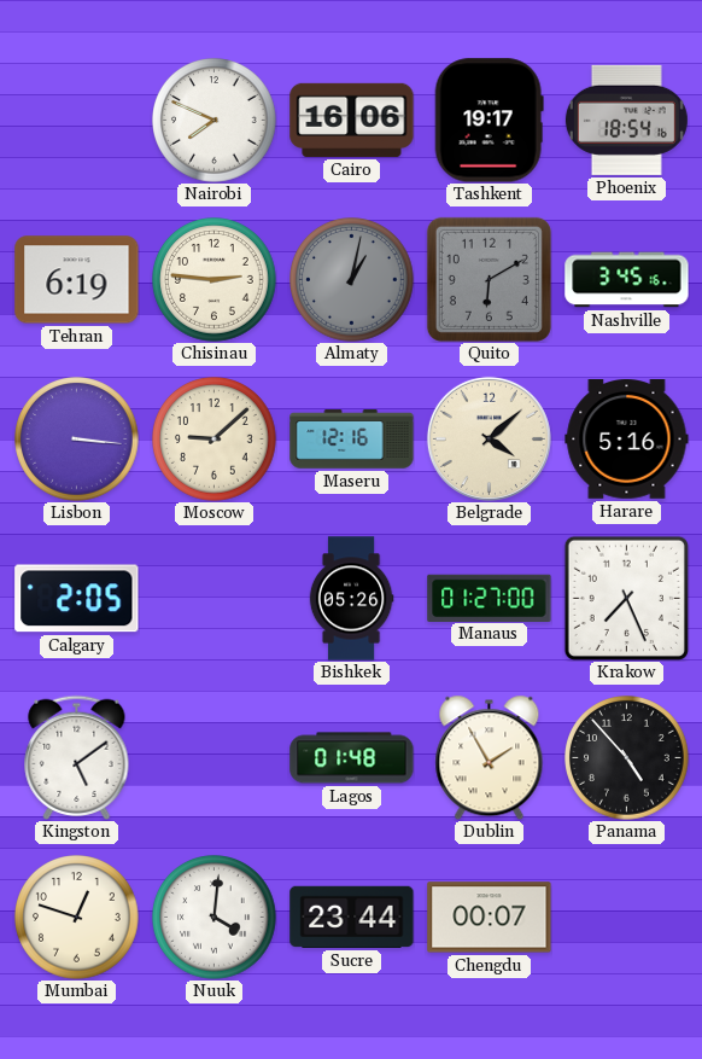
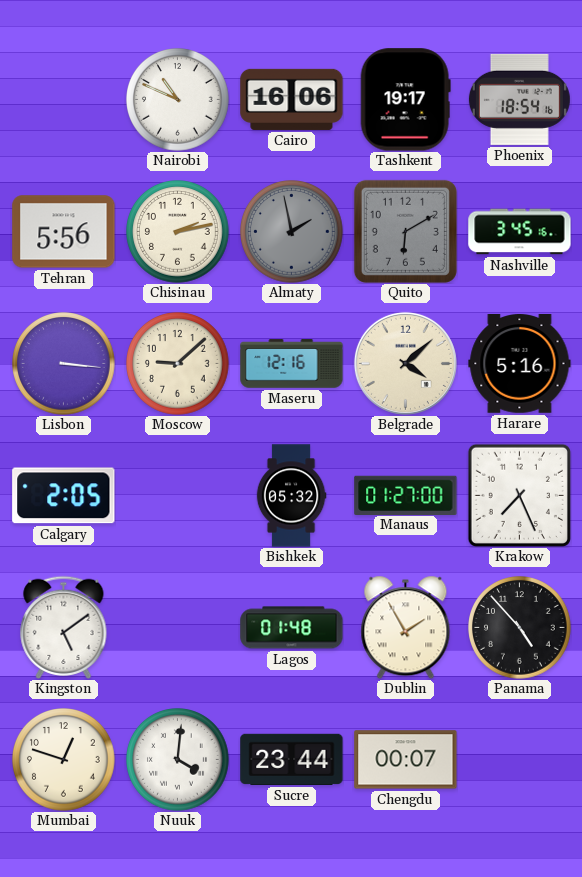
Nairobi: 7:49 -> 10:49
Tehran: 6:19 -> 5:56
Chisinau: 2:46 -> 2:13
Almaty: 1:02 -> 1:58
Bishkek: 05:26 -> 05:32
